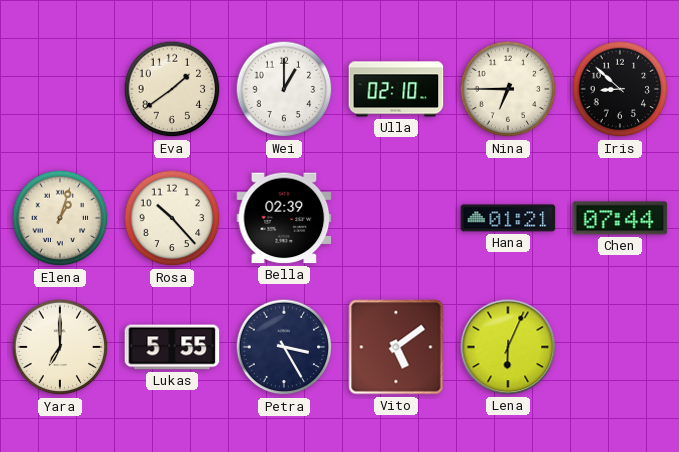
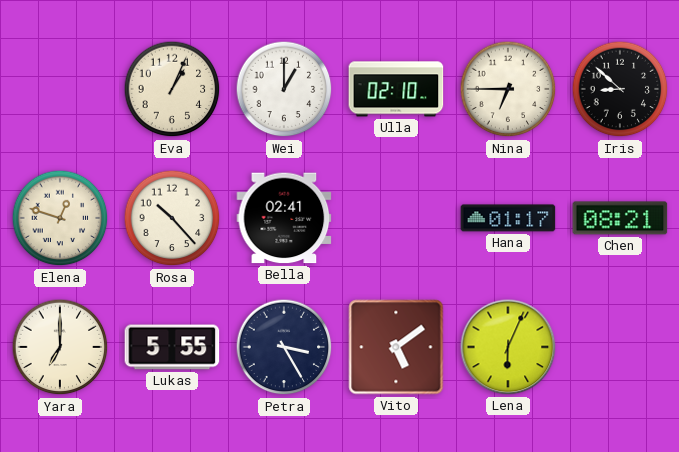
Eva: 1:39 -> 1:04
Elena: 1:03 -> 12:48
Bella: 02:39 -> 02:41
Hana: 01:21 -> 01:17
Chen: 07:44 -> 08:21
